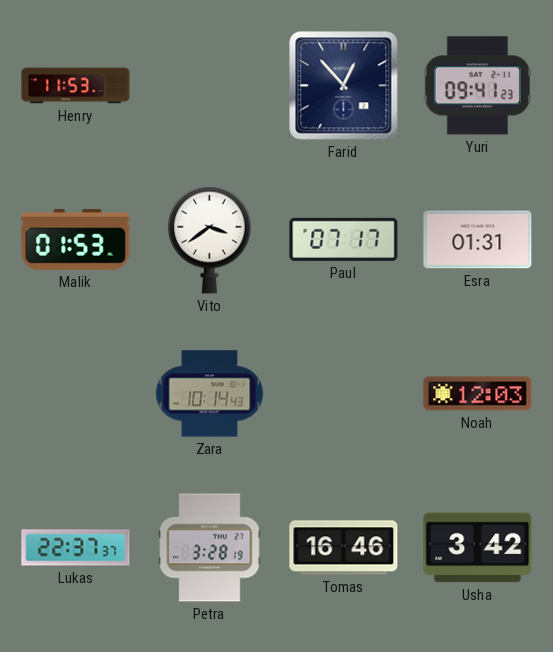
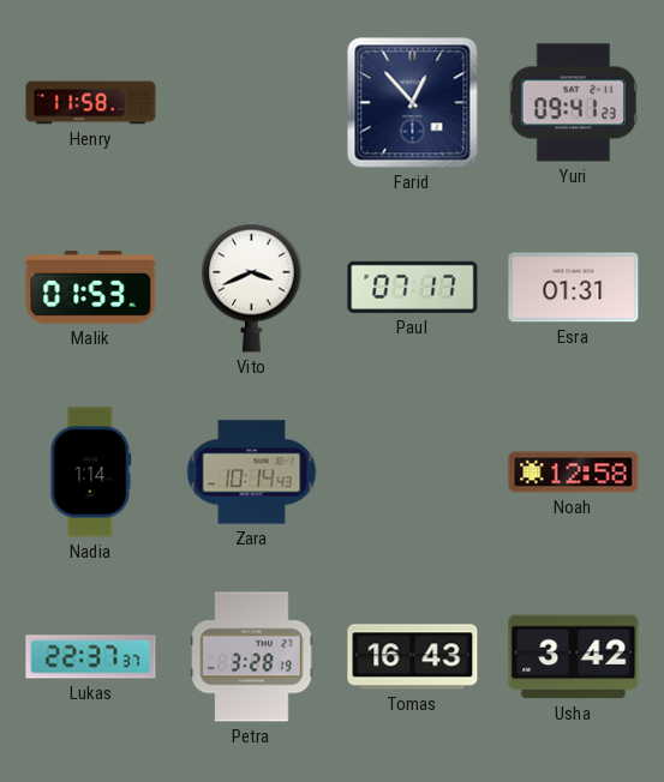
Henry: 11:53 -> 11:58
Vito: 3:39 -> 3:41
Nadia: none -> 1:14
Noah: 12:03 -> 12:58
Tomas: 16:46 -> 16:43
